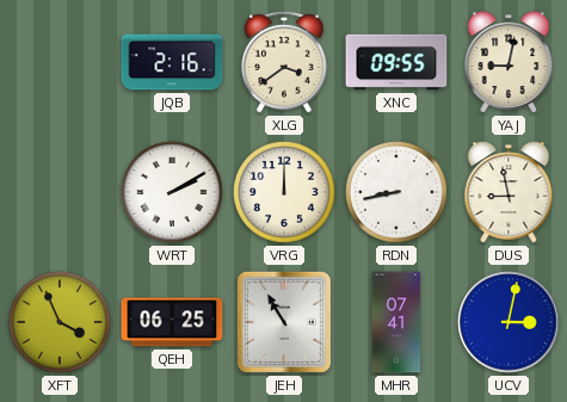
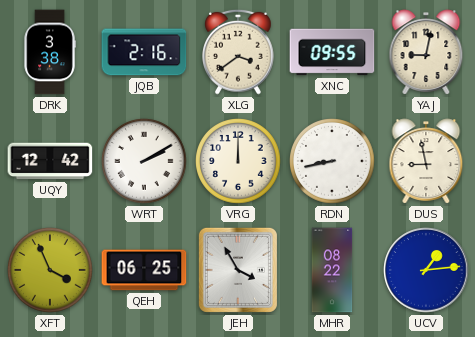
DRK: none -> 3:38
UQY: none -> 12:42
JEH: 10:55 -> 3:55
MHR: 07:41 -> 08:22
UCV: 3:02 -> 1:14
